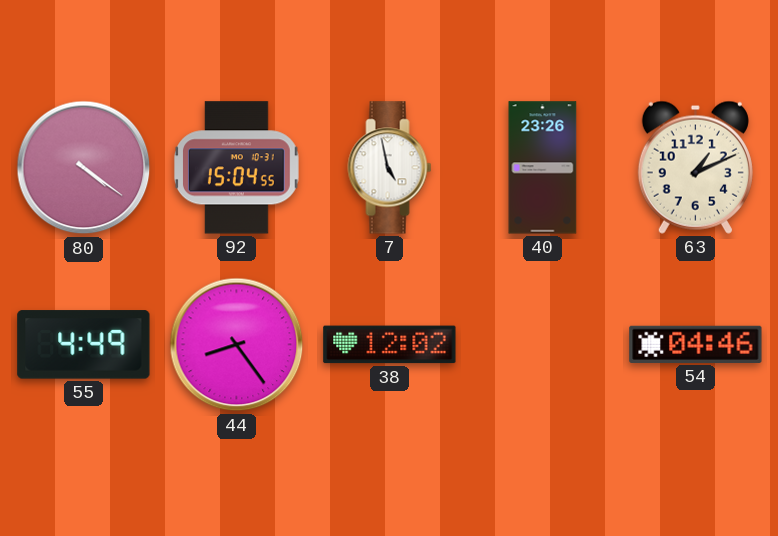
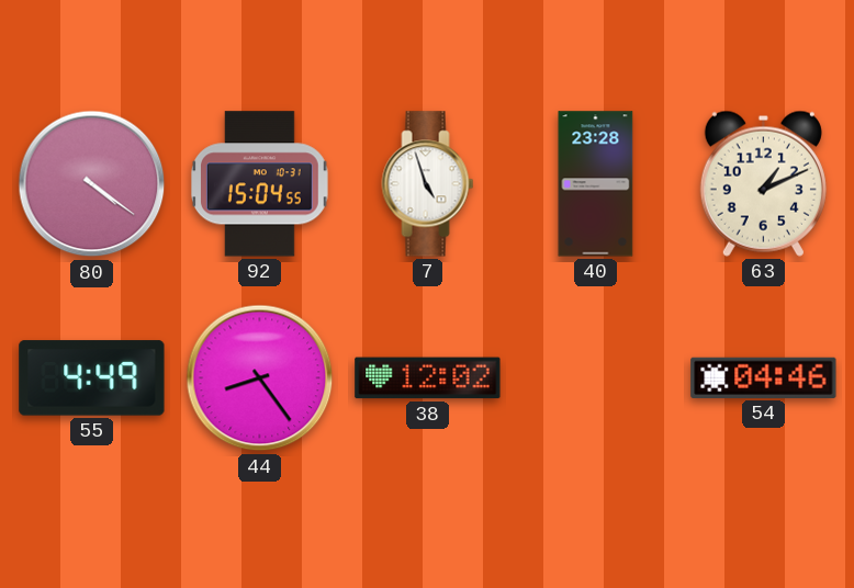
7: 4:58 -> 4:57
40: 23:26 -> 23:28
